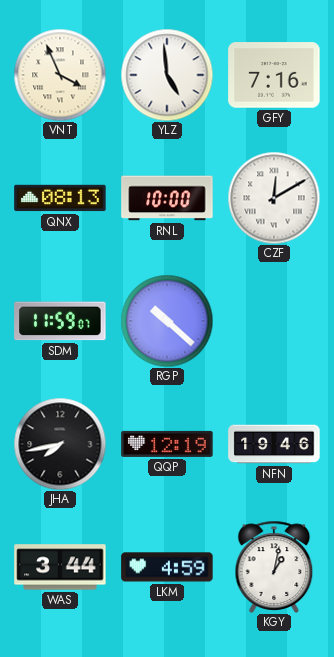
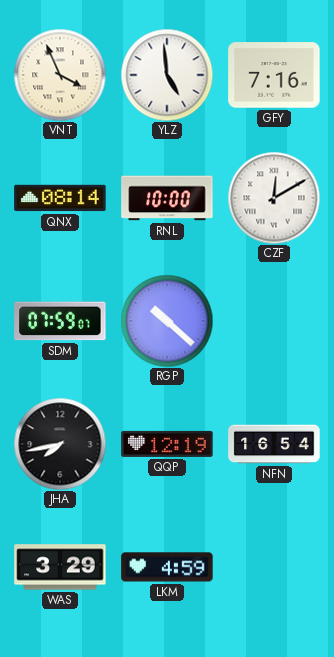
QNX: 08:13 -> 08:14
SDM: 11:59 -> 07:59
NFN: 19:46 -> 16:54
WAS: 3:44 -> 3:29
KGY: 1:02 -> none
